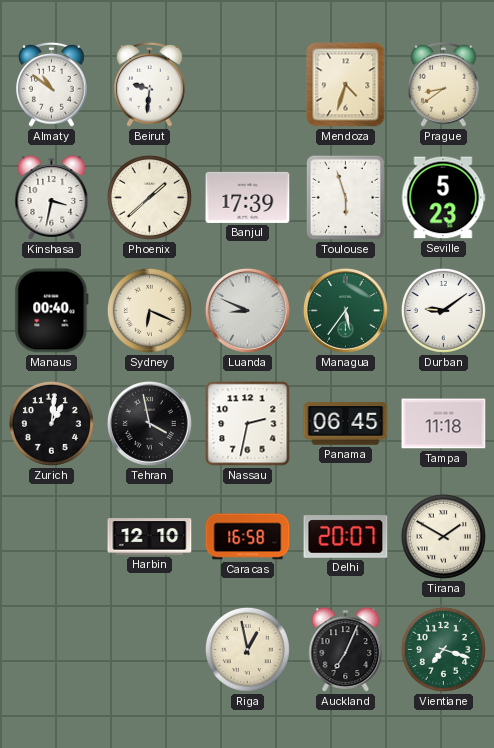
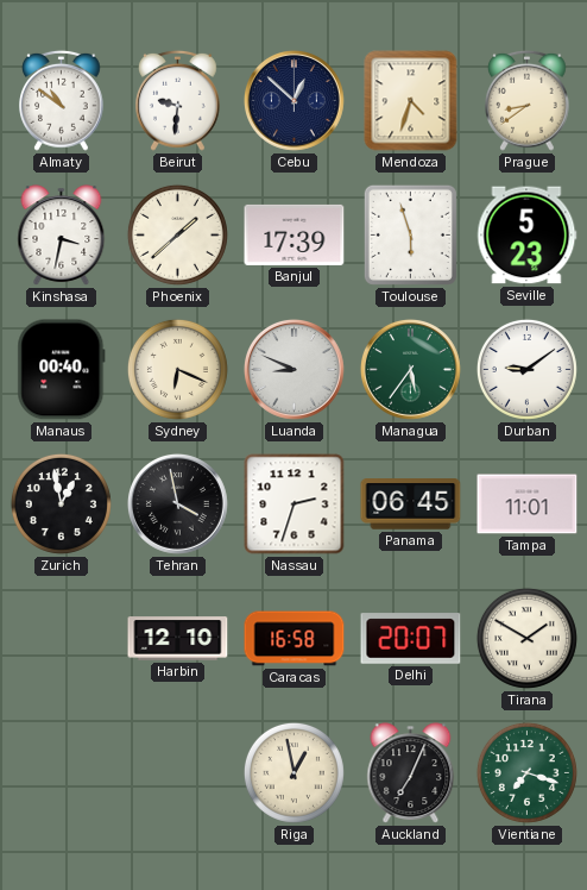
Cebu: none -> 12:52
Zurich: 1:01 -> 12:58
Nassau: 2:32 -> 2:33
Tampa: 11:18 -> 11:01
